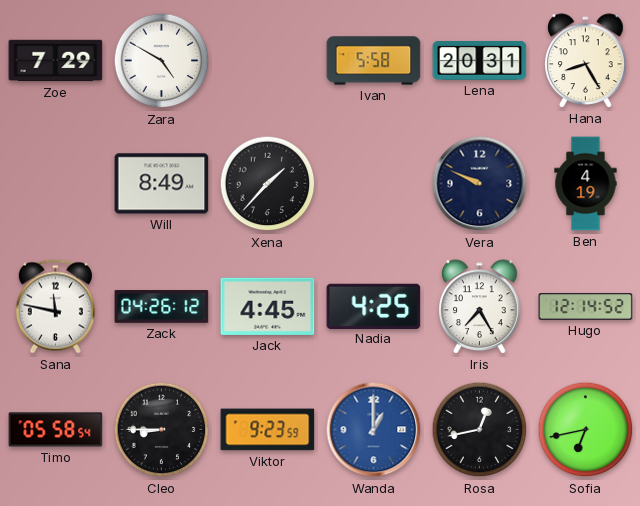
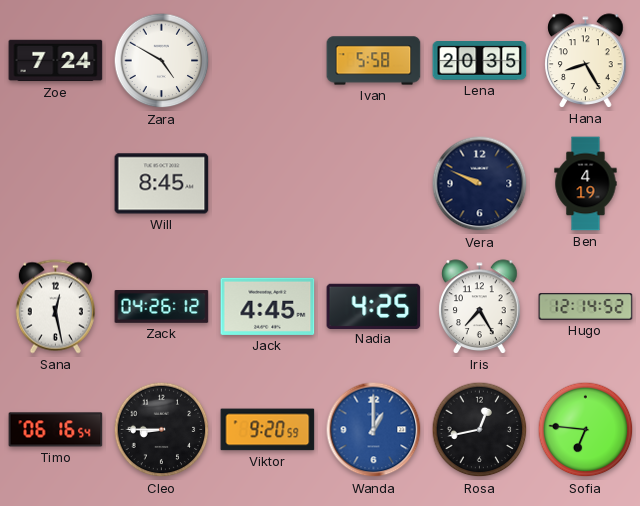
Zoe: 7:29 -> 7:24
Lena: 20:31 -> 20:35
Will: 8:49 -> 8:45
Xena: 1:37 -> none
Sana: 11:47 -> 12:28
Timo: 05:58 -> 06:16
Viktor: 9:23 -> 9:20
Sofia: 6:43 -> 6:46
